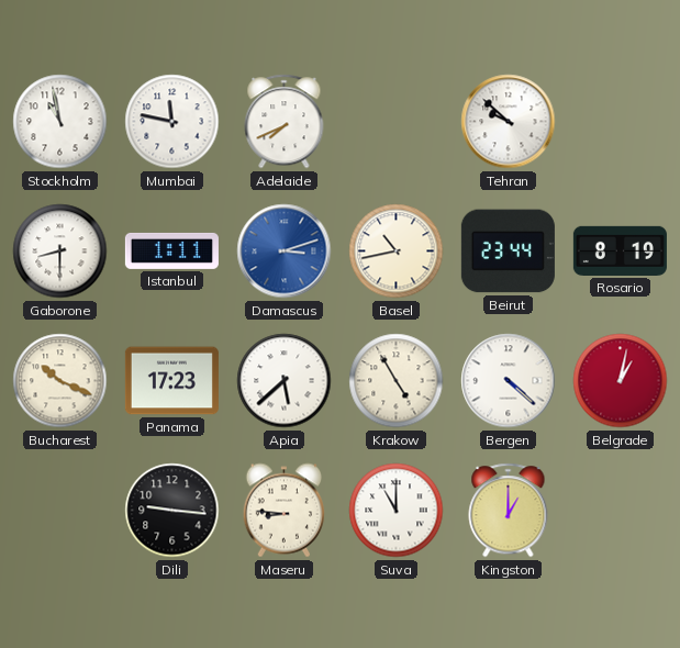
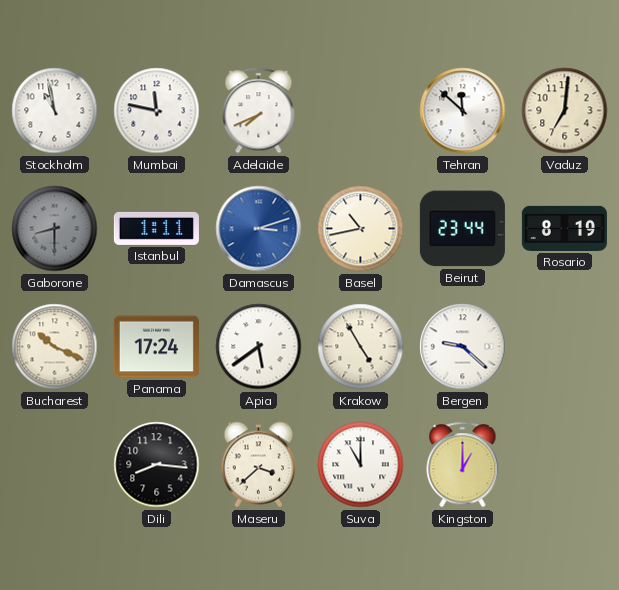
Tehran: 9:52 -> 11:52
Vaduz: none -> 7:01
Gaborone dial: white -> grey
Panama: 17:23 -> 17:24
Apia: 5:38 -> 5:39
Bergen: 4:22 -> 9:22
Belgrade: 1:02 -> none
Dili: 9:16 -> 8:16
Maseru: 8:46 -> 3:38
